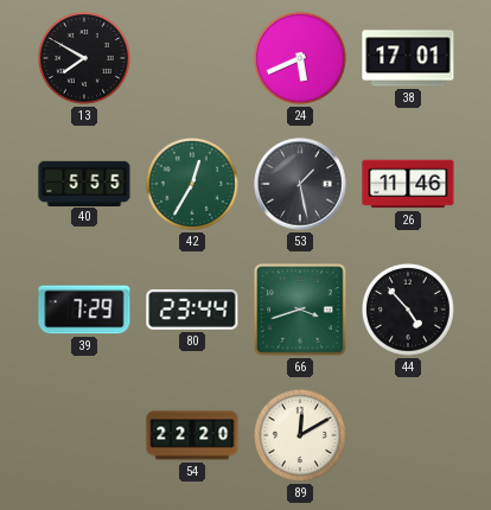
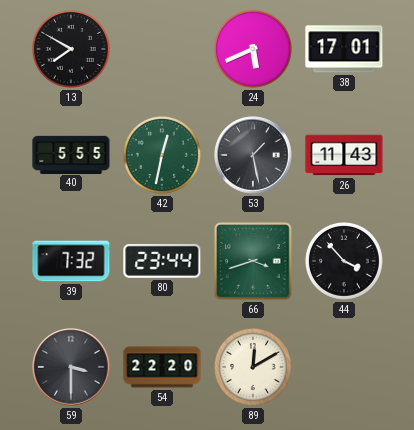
42: 12:35 -> 12:32
26: 11:46 -> 11:43
39: 7:29 -> 7:32
44: 4:53 -> 3:53
59: none -> 3:30
